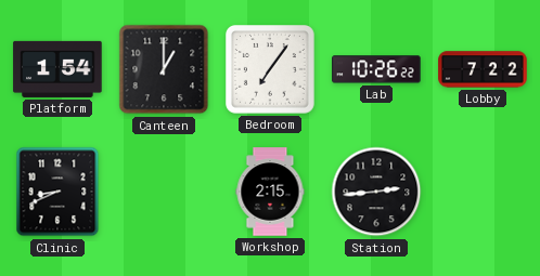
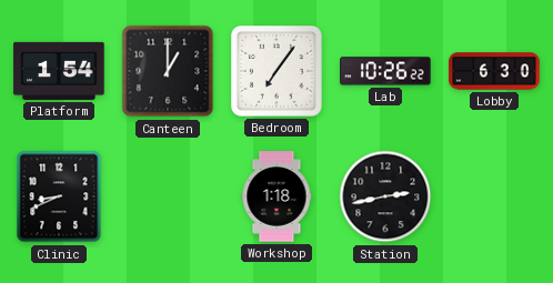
Lobby: 7:22 -> 6:30
Workshop: 2:15 -> 1:18
Station: 2:44 -> 2:43
